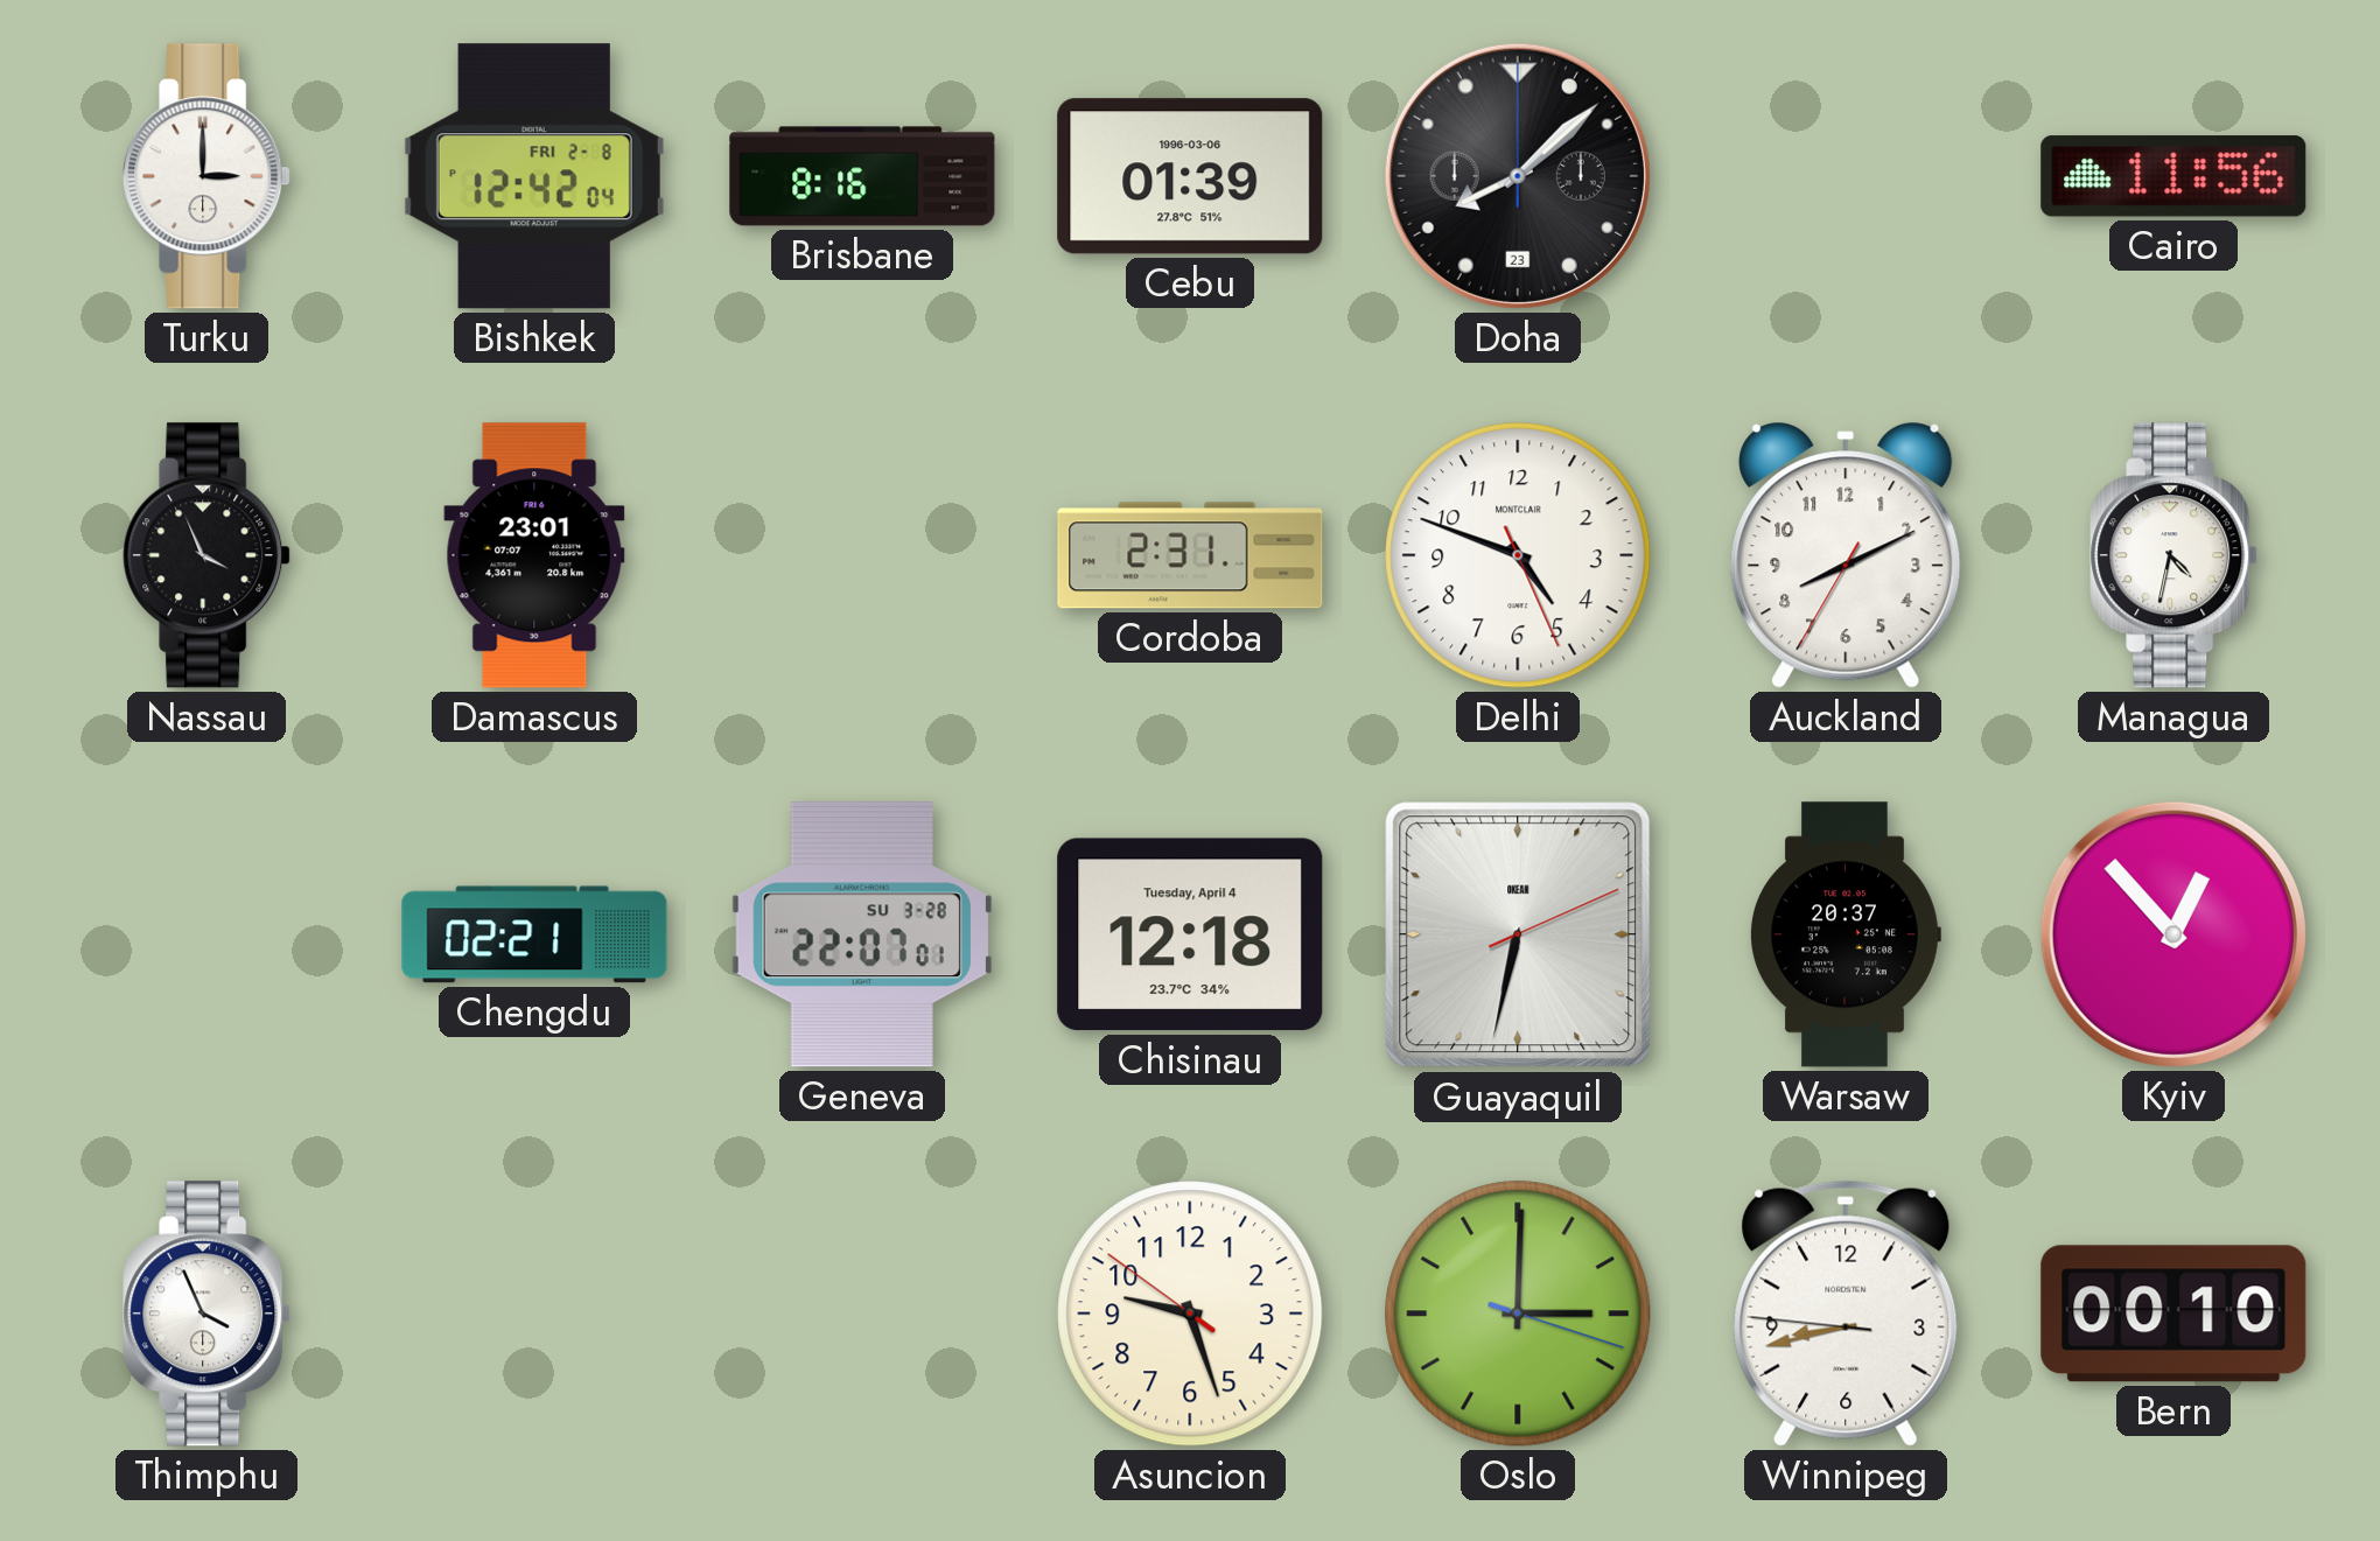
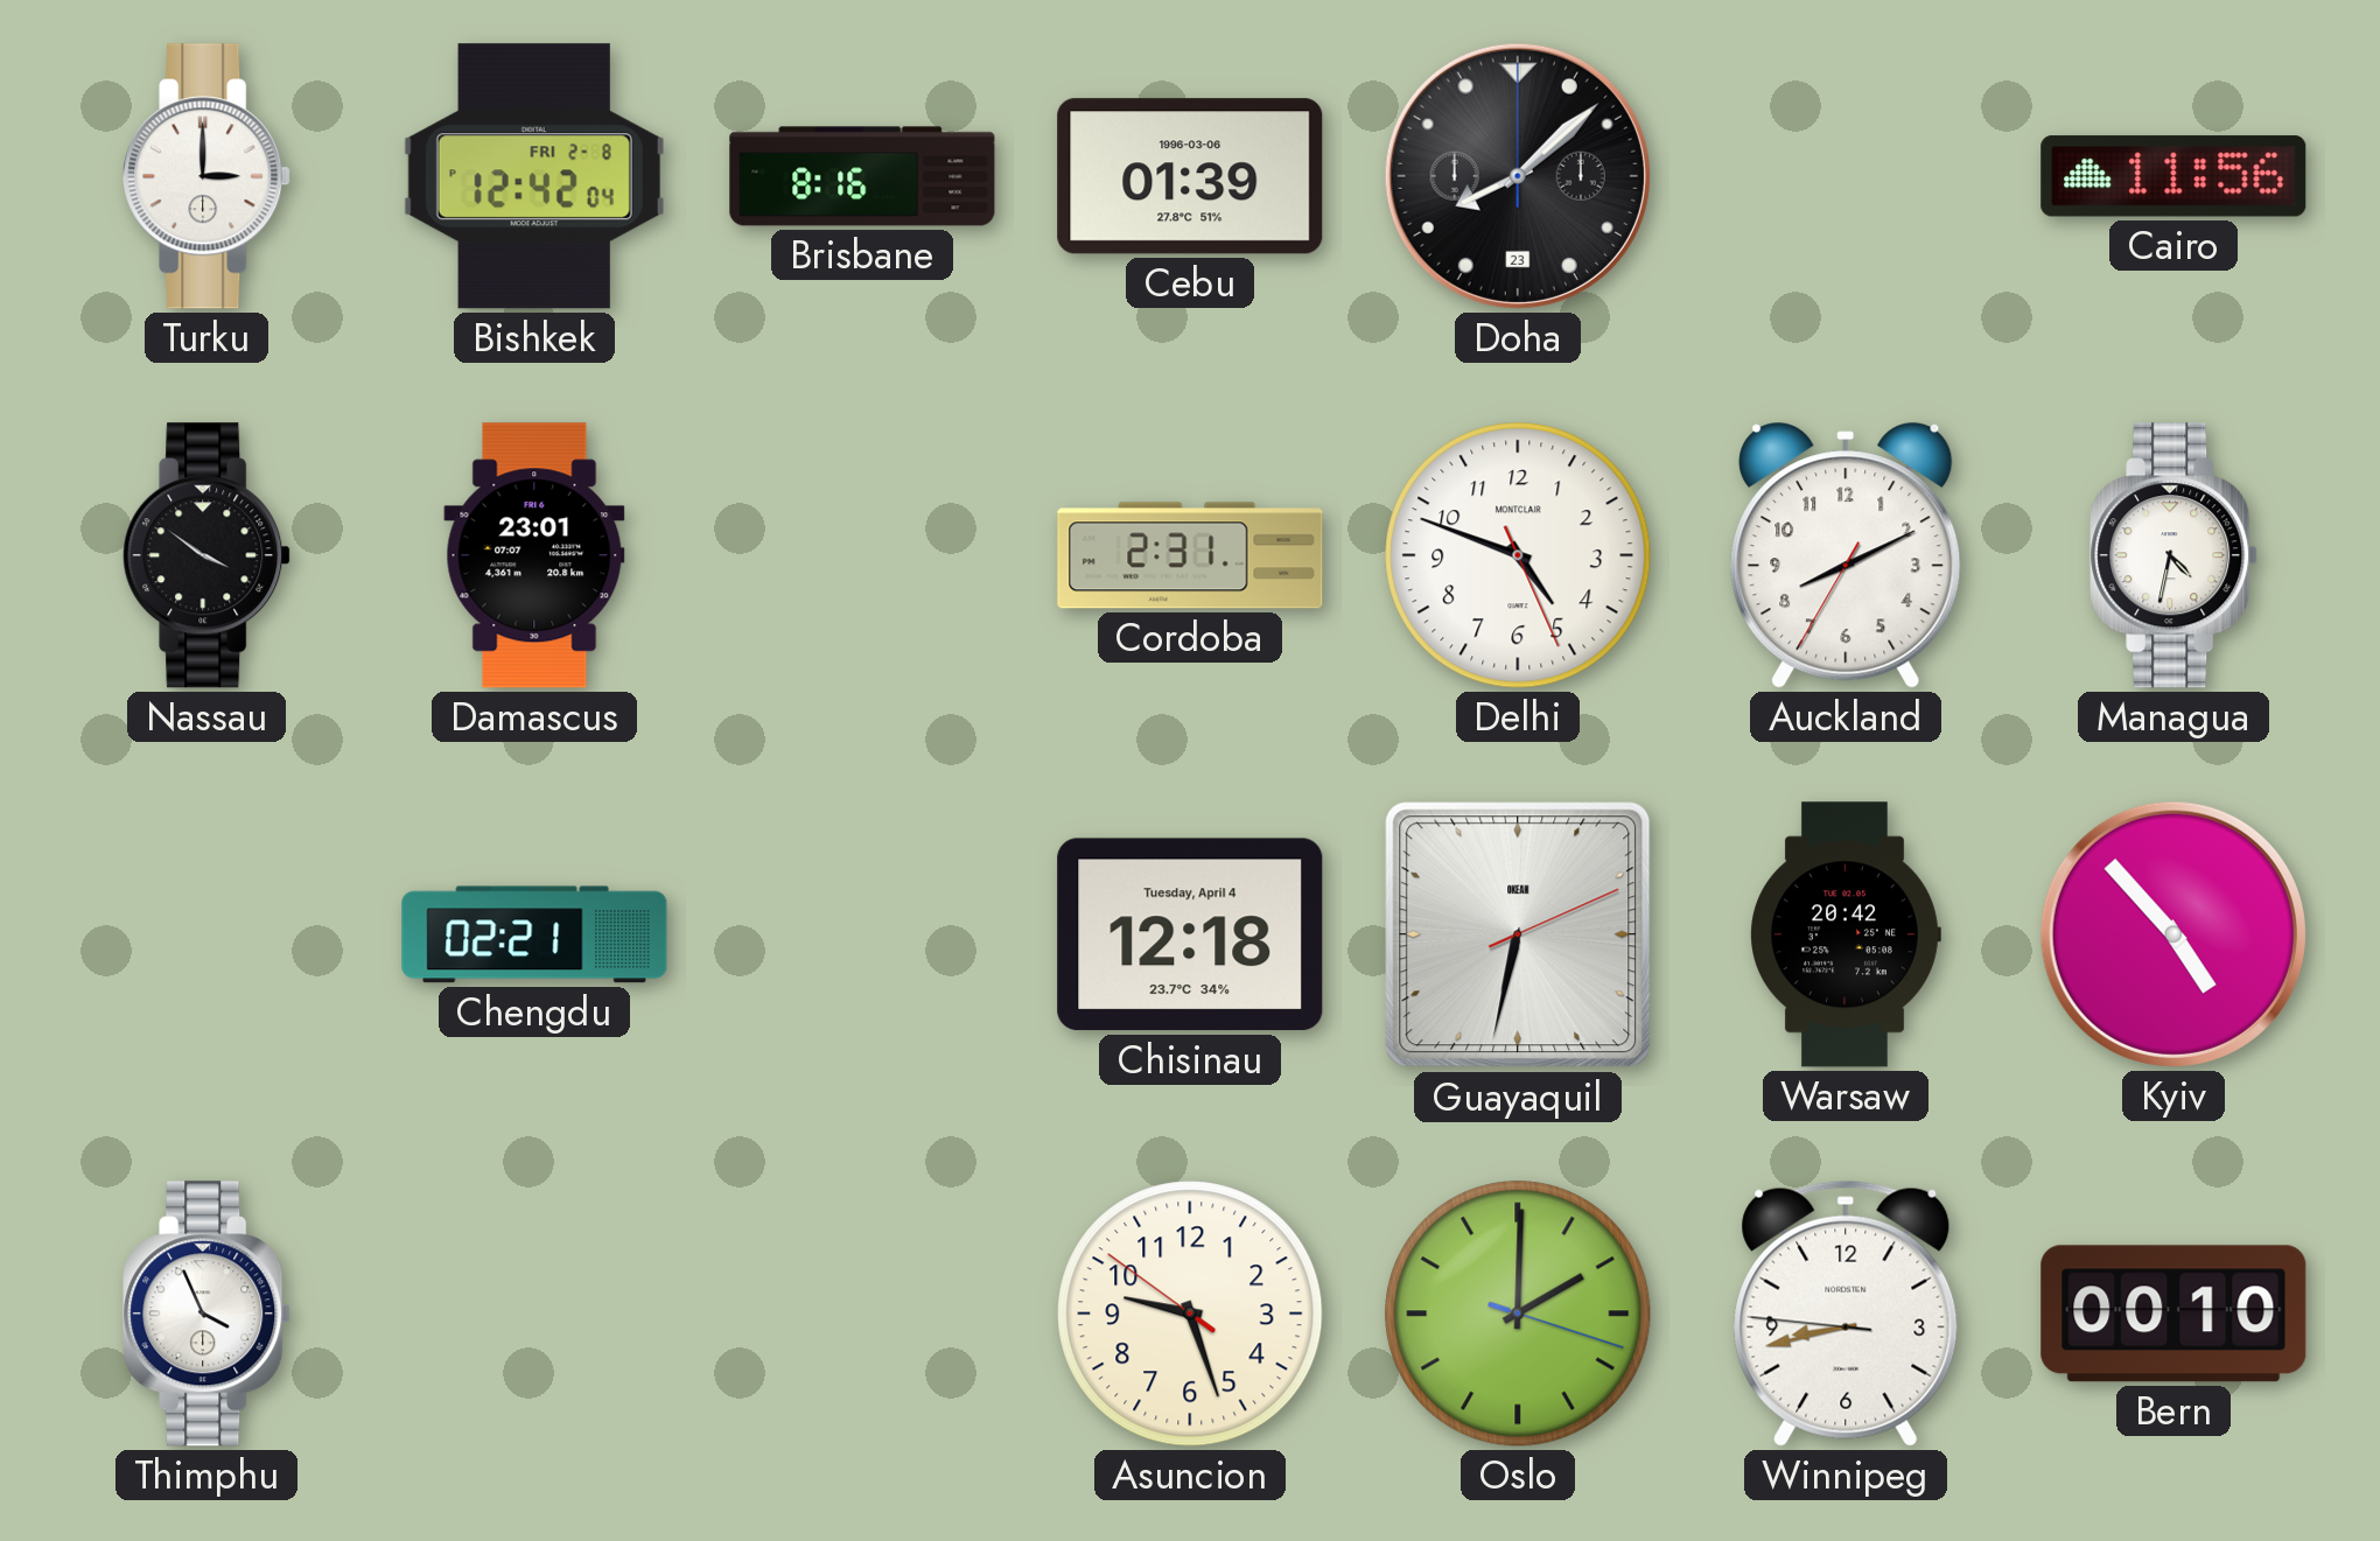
Nassau: 3:56 -> 3:51
Geneva: 22:07 -> none
Warsaw: 20:37 -> 20:42
Kyiv: 12:53 -> 4:53
Oslo: 3:00 -> 2:00
